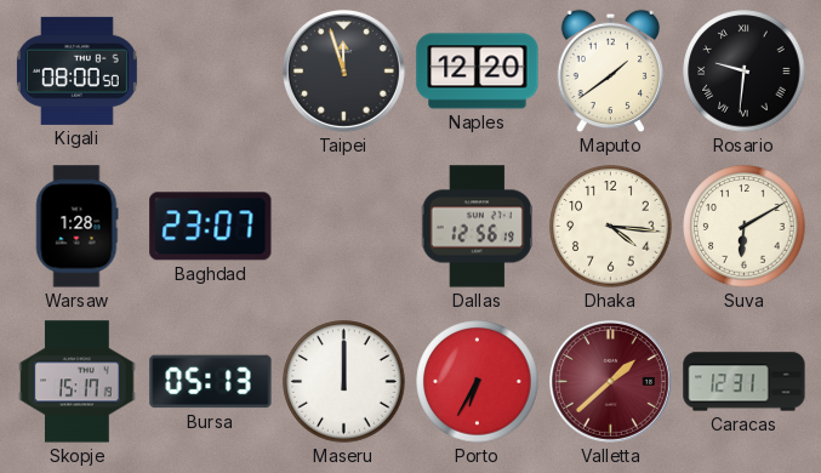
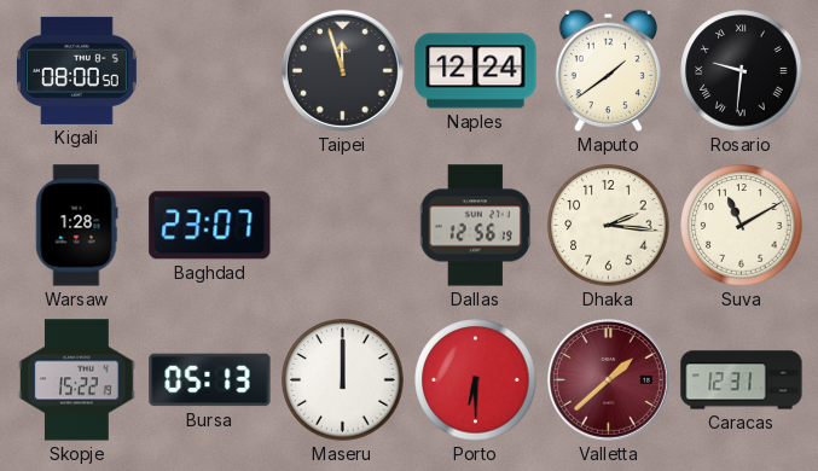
Naples: 12:20 -> 12:24
Dhaka: 4:16 -> 2:16
Suva: 6:10 -> 11:10
Skopje: 15:17 -> 15:22
Porto: 6:35 -> 6:30
